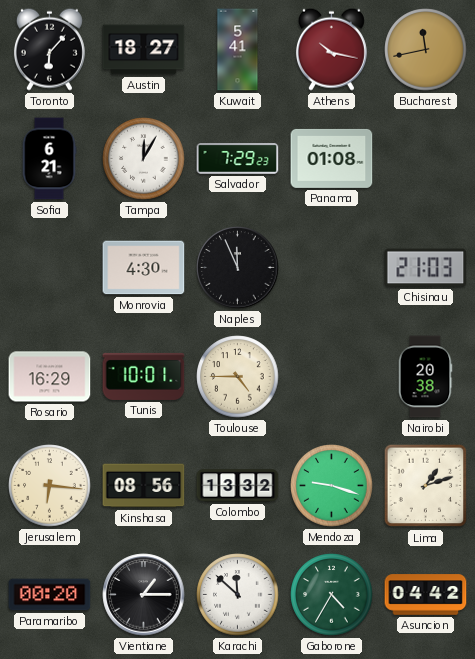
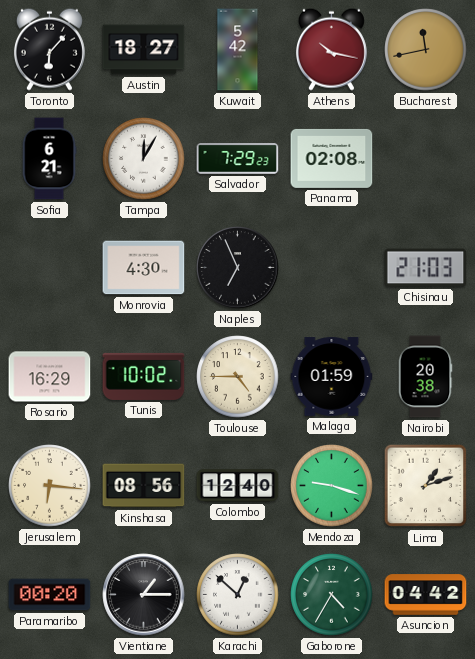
Kuwait: 5:41 -> 5:42
Panama: 01:08 -> 02:08
Naples: 11:56 -> 6:56
Tunis: 10:01 -> 10:02
Malaga: none -> 01:59
Colombo: 13:32 -> 12:40
Karachi: 11:52 -> 12:52
